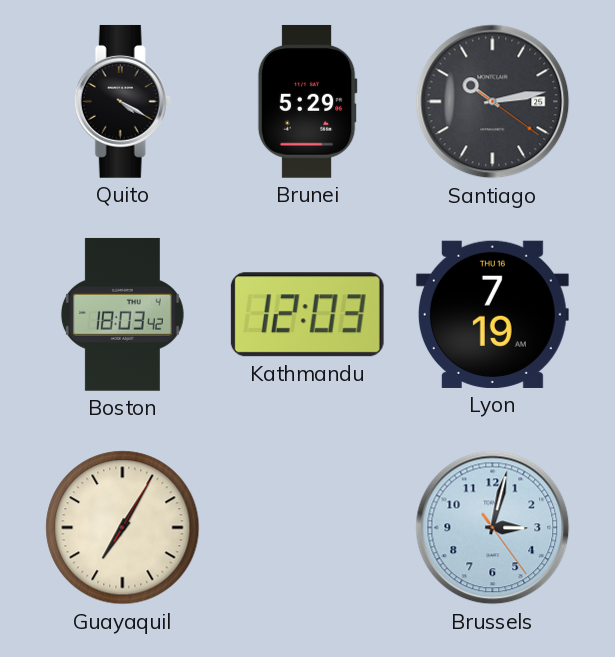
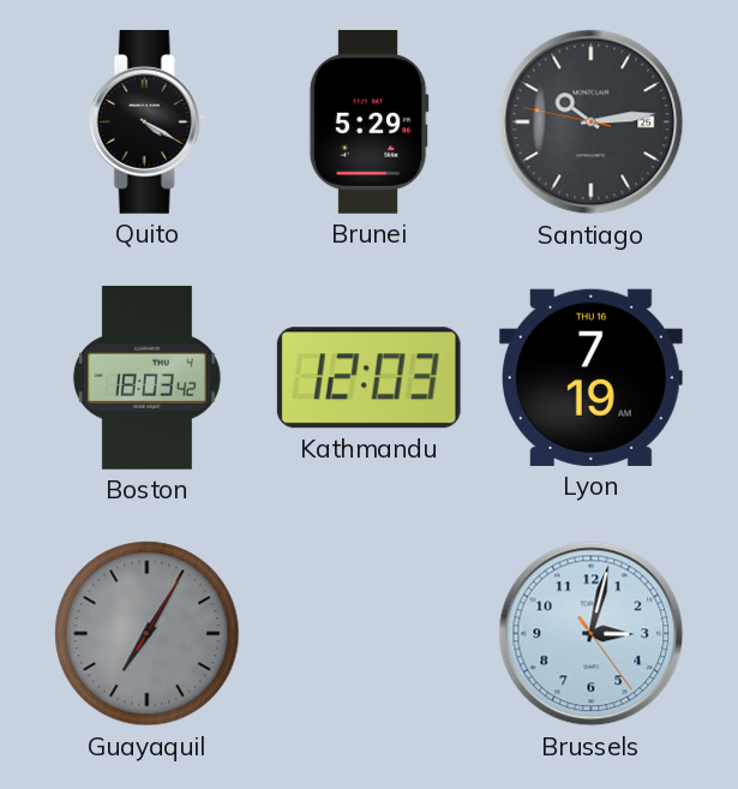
Santiago: 10:13:21 -> 10:13:47
Guayaquil dial: cream -> grey
